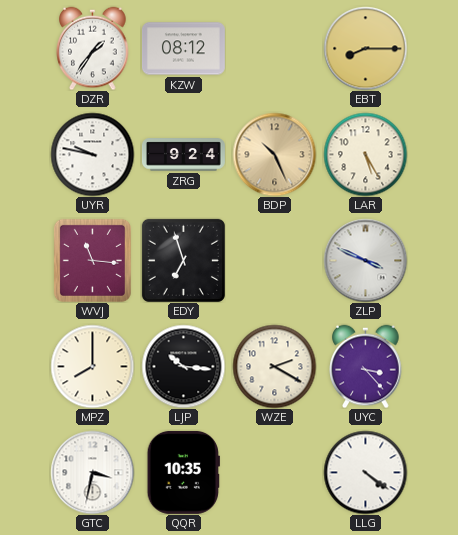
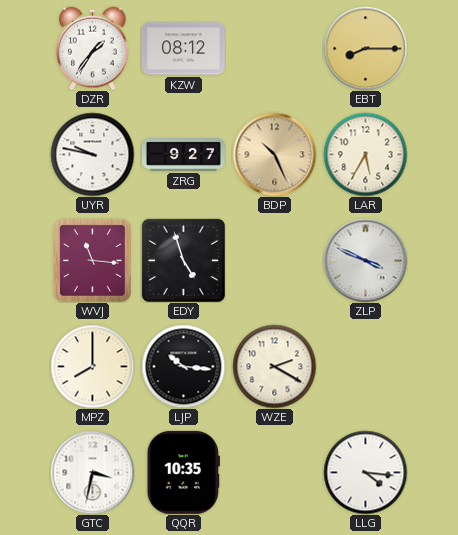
ZRG: 9:24 -> 9:27
LAR: 5:25 -> 5:35
EDY: 6:57 -> 4:57
UYC: 3:23 -> none
LLG: 4:21 -> 4:16
